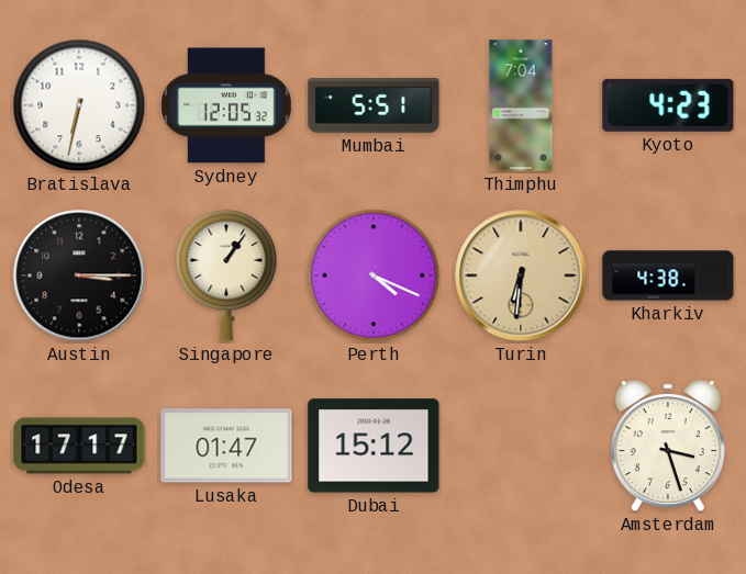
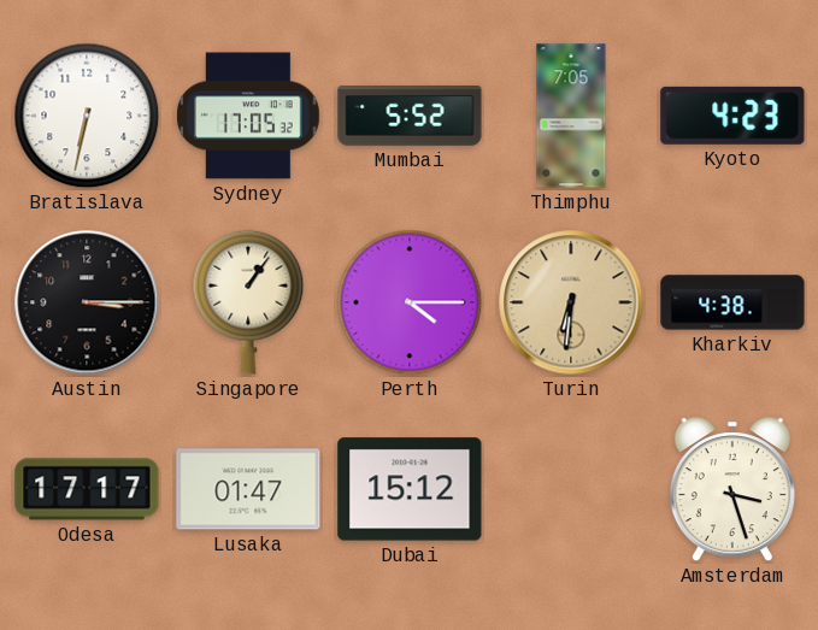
Sydney: 12:05 -> 17:05
Mumbai: 5:51 -> 5:52
Thimphu: 7:04 -> 7:05
Perth: 4:19 -> 4:15
